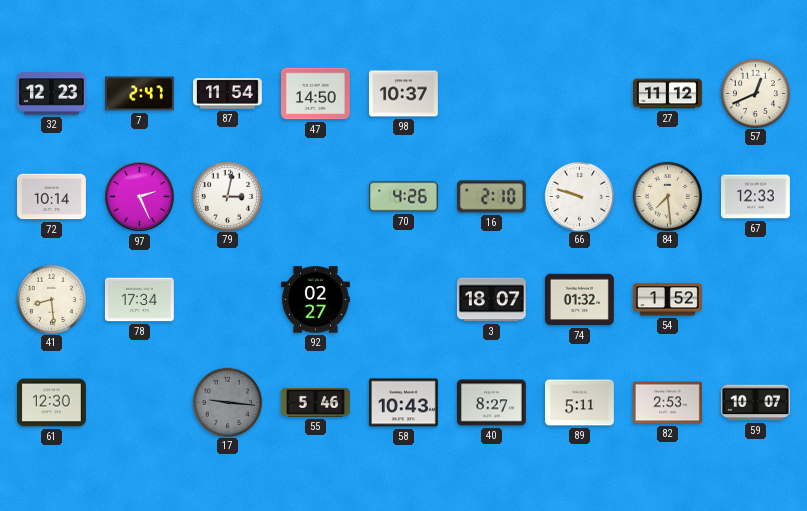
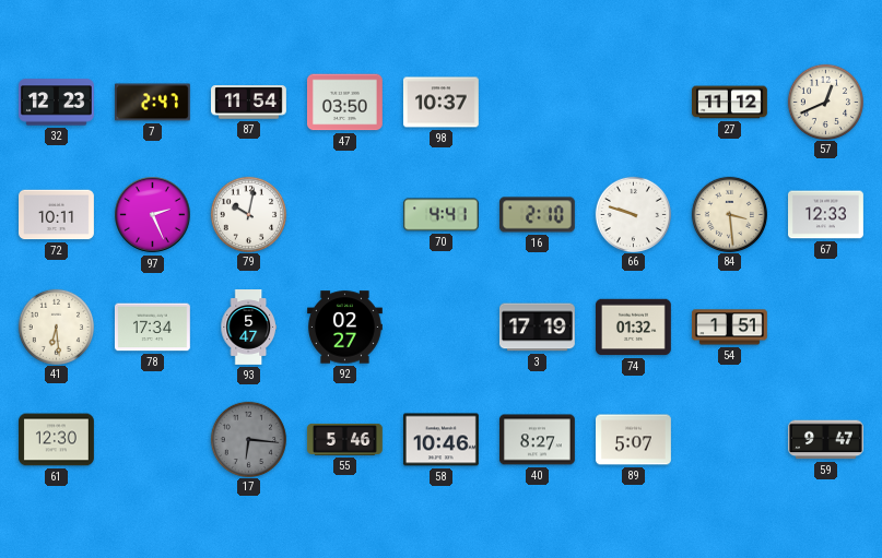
47: 14:50 -> 03:50
72: 10:14 -> 10:11
79: 3:02 -> 10:02
70: 4:26 -> 4:41
84: 7:29 -> 3:29
41: 8:29 -> 6:29
93: none -> 5:47
3: 18:07 -> 17:19
54: 1:52 -> 1:51
17: 9:16 -> 6:16
58: 10:43 -> 10:46
89: 5:11 -> 5:07
82: 2:53 -> none
59: 10:07 -> 9:47
